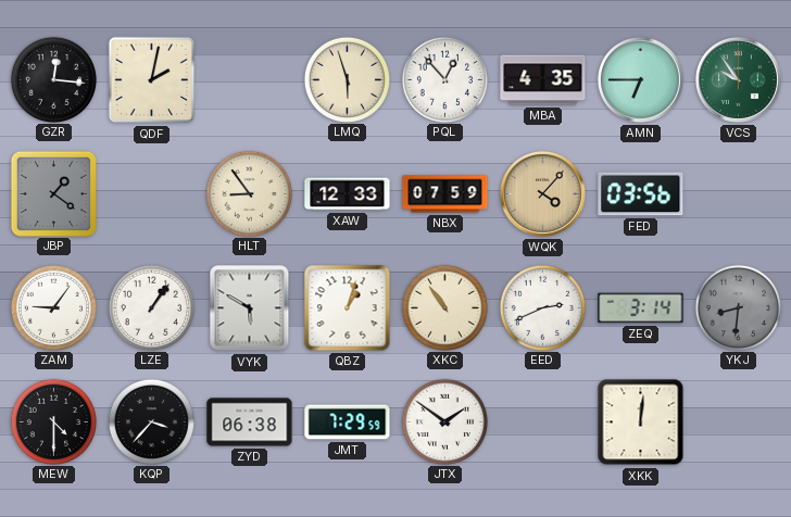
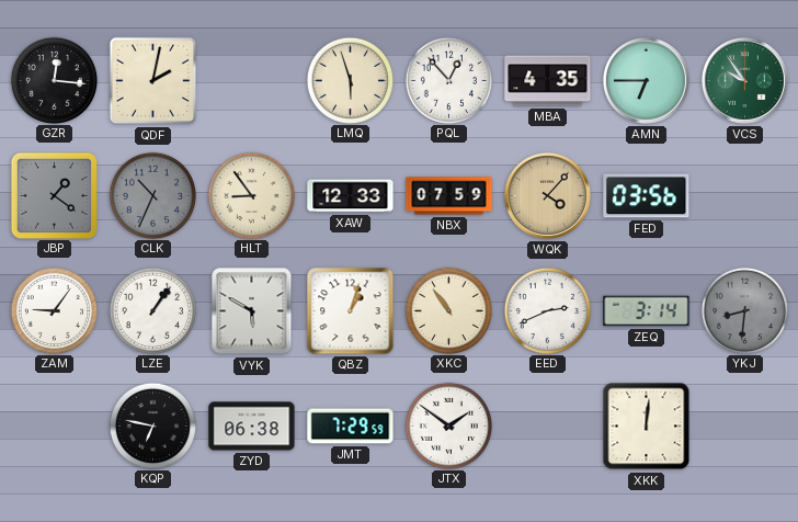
CLK: none -> 10:34
MEW: 4:30 -> none
KQP: 3:37 -> 6:47
